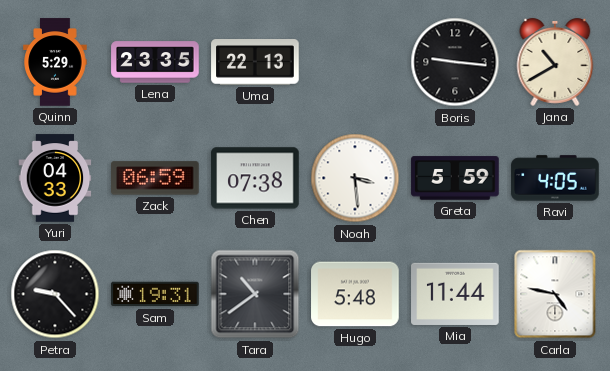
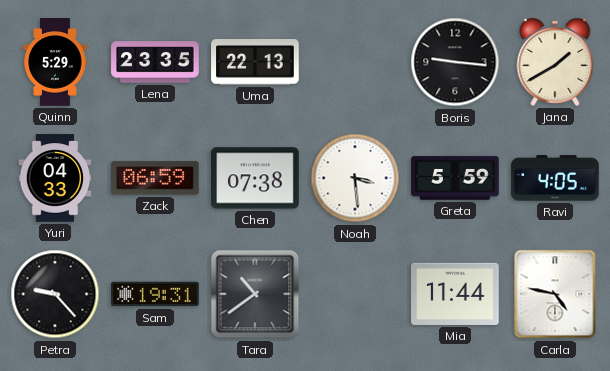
Jana: 10:40 -> 1:40
Hugo: 5:48 -> none
